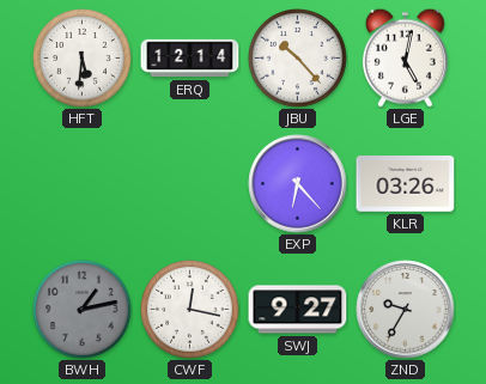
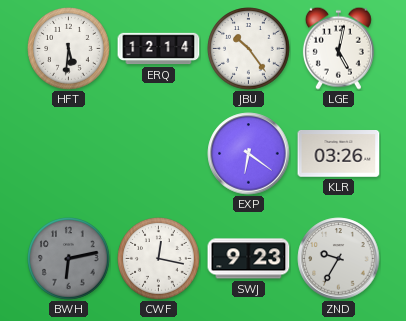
JBU: 10:23 -> 10:24
EXP: 6:23 -> 6:21
BWH: 1:13 -> 6:13
SWJ: 9:27 -> 9:23
